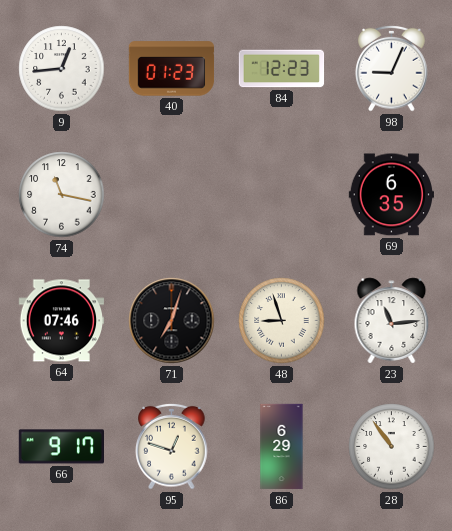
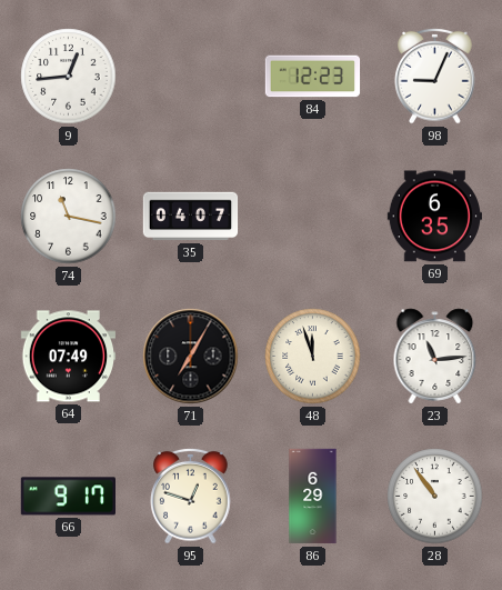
40: 01:23 -> none
35: none -> 04:07
64: 07:46 -> 07:49
71: 7:03 -> 7:05
48: 8:57 -> 11:57
